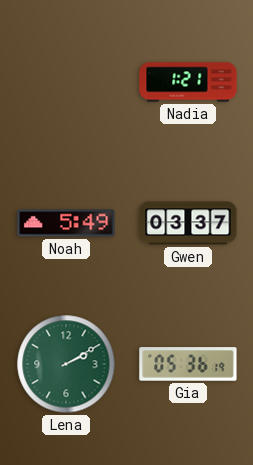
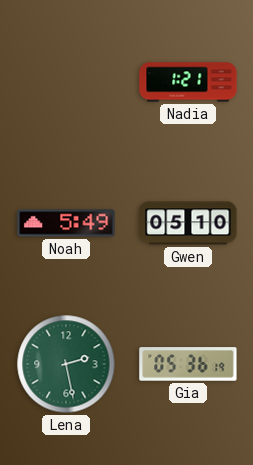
Gwen: 03:37 -> 05:10
Lena: 2:10 -> 2:28
